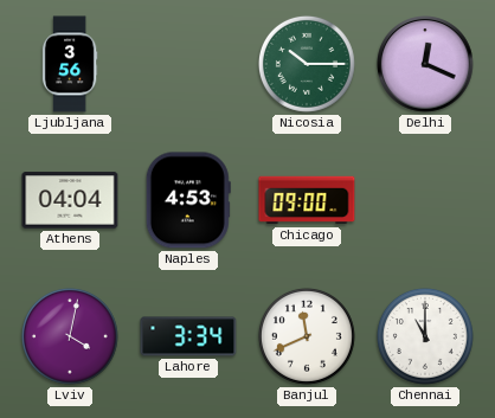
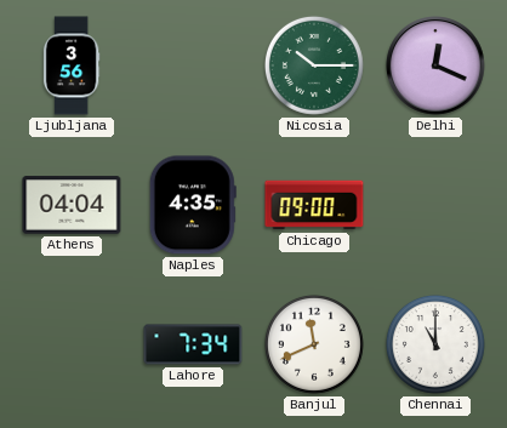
Naples: 4:53 -> 4:35
Lviv: 4:02 -> none
Lahore: 3:34 -> 7:34
